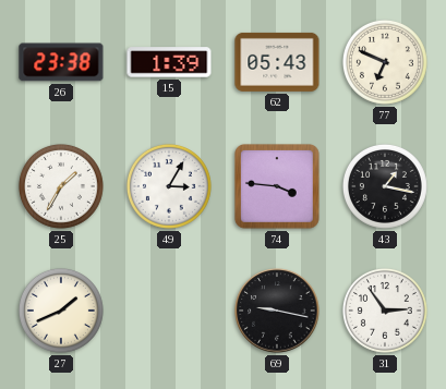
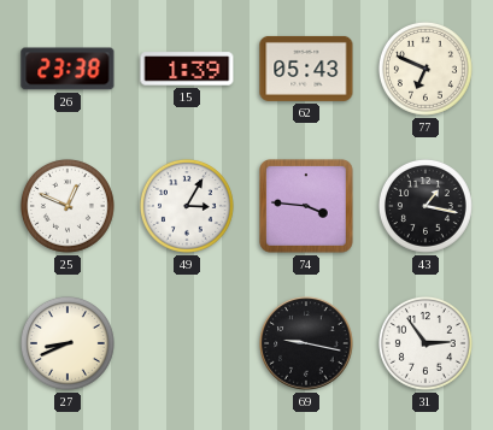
25: 1:35 -> 12:49
27: 1:41 -> 8:41
